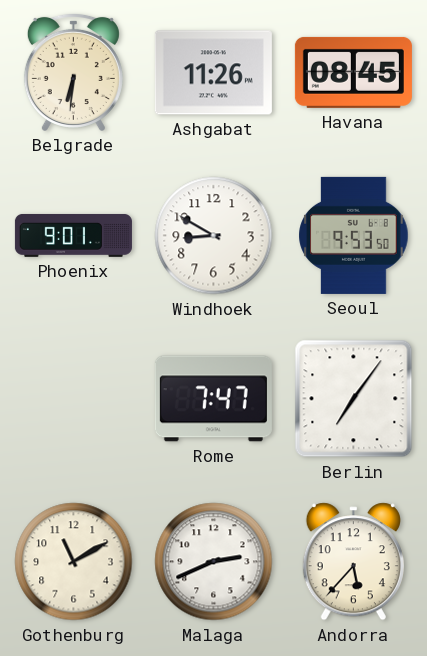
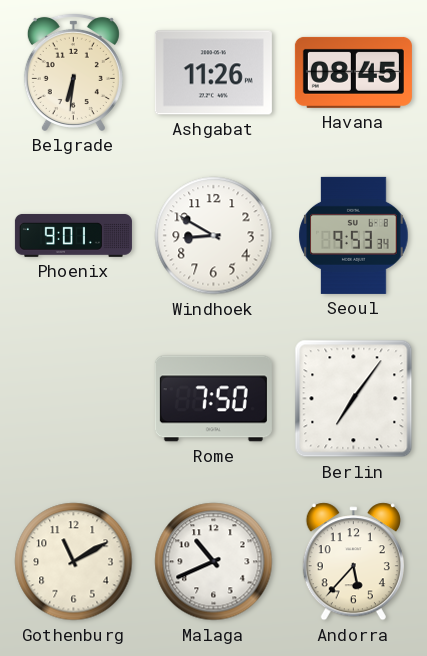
Seoul: 9:53:50 -> 9:53:34
Rome: 7:47 -> 7:50
Malaga: 2:41 -> 10:41
